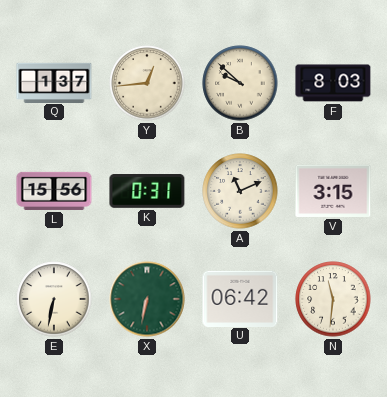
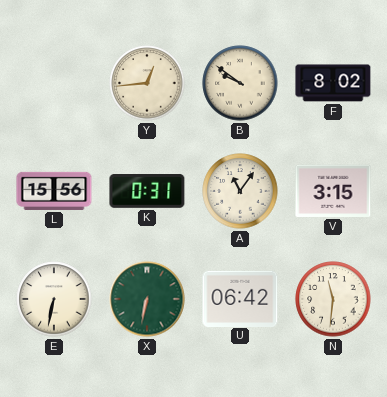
Q: 1:37 -> none
B: 9:52 -> 9:51
F: 8:03 -> 8:02
A: 11:11 -> 11:06
